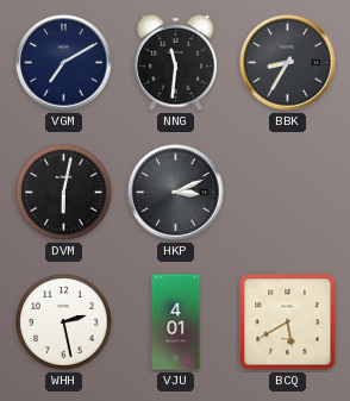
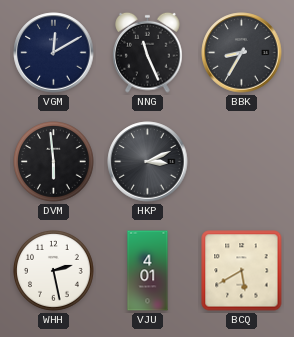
VGM: 7:10 -> 12:10
NNG: 11:31 -> 11:26
DVM: 6:02 -> 5:59
